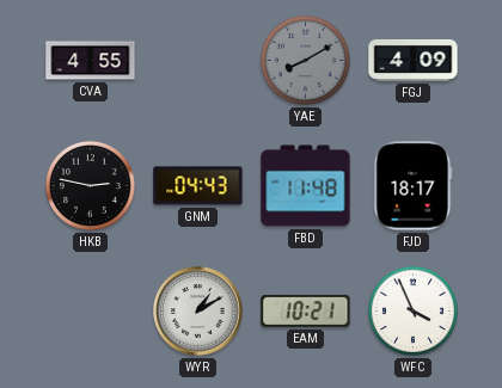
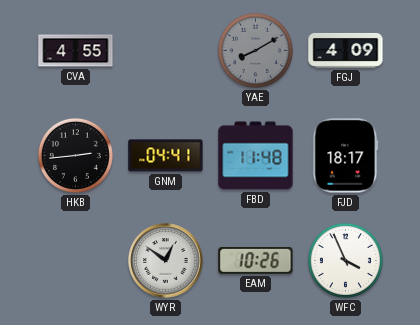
HKB: 2:47 -> 2:44
GNM: 04:43 -> 04:41
WYR: 1:10 -> 12:51
EAM: 10:21 -> 10:26
